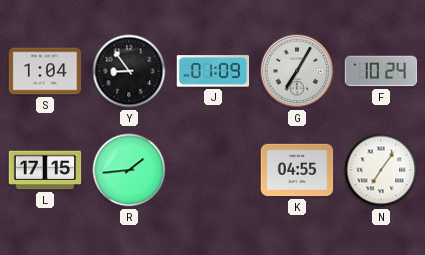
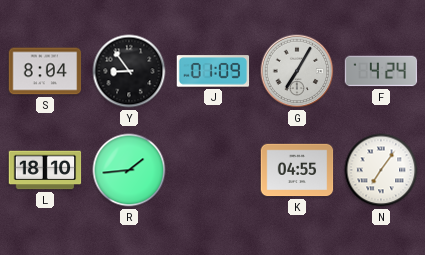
S: 1:04 -> 8:04
F: 10:24 -> 4:24
L: 17:15 -> 18:10
